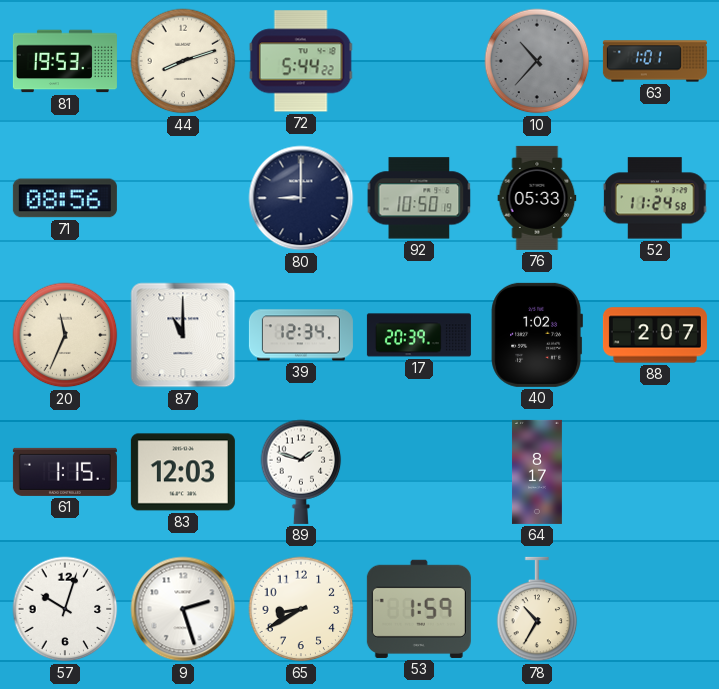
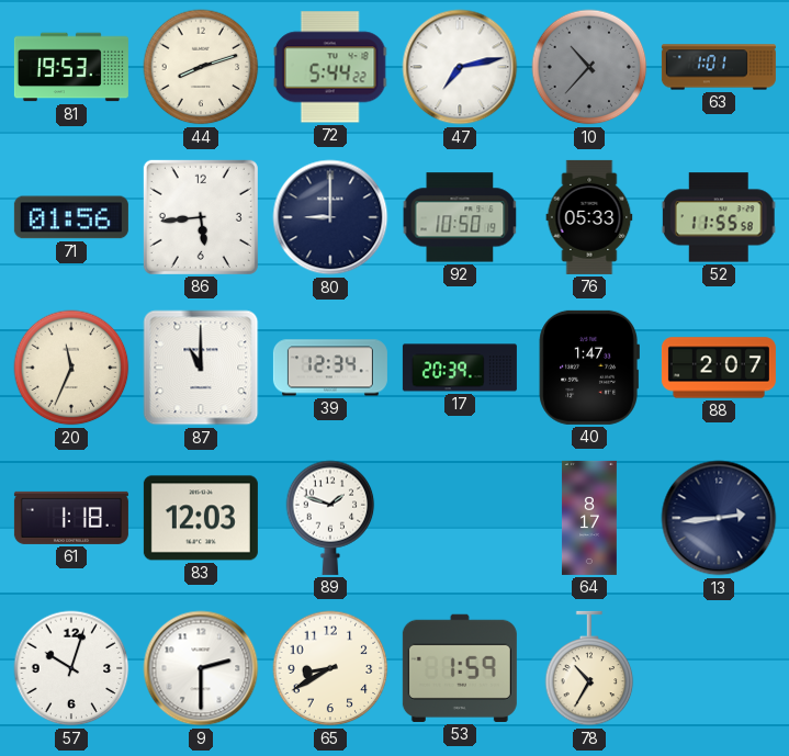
47: none -> 7:13
71: 08:56 -> 01:56
86: none -> 5:44
52: 11:24 -> 11:55
40: 1:02 -> 1:47
61: 1:15 -> 1:18
13: none -> 2:44
9: 2:27 -> 2:30
